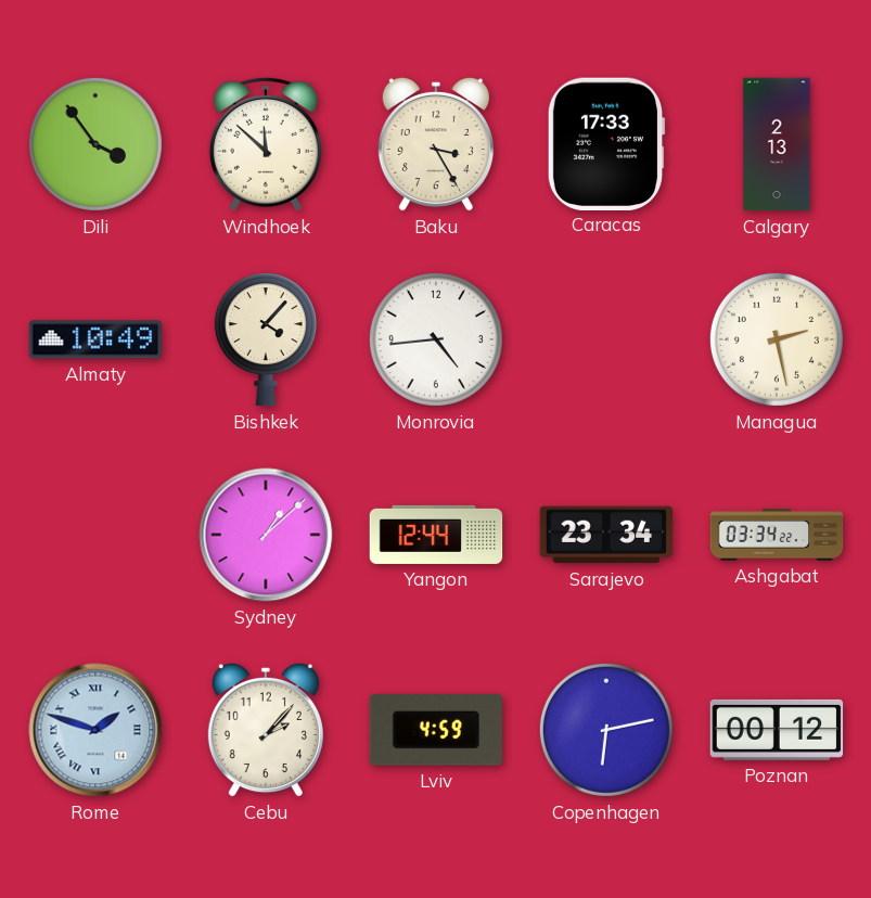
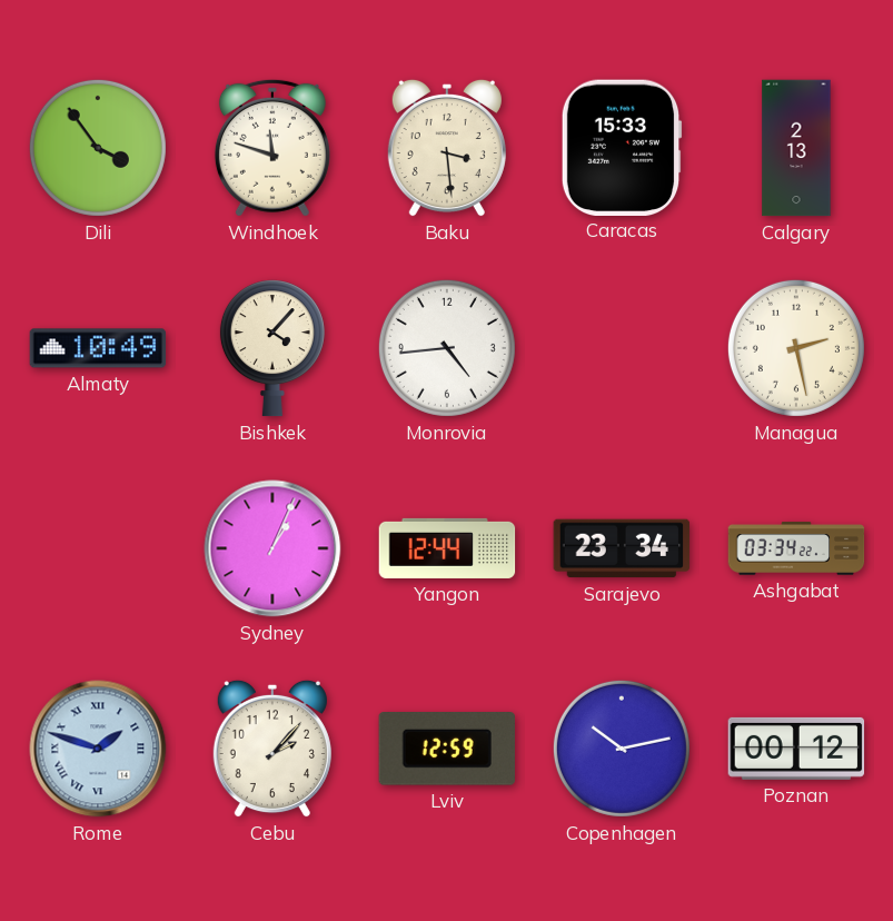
Windhoek: 11:52 -> 11:48
Baku: 3:25 -> 3:29
Caracas: 17:33 -> 15:33
Sydney: 1:08 -> 1:04
Lviv: 4:59 -> 12:59
Copenhagen: 6:13 -> 10:13
